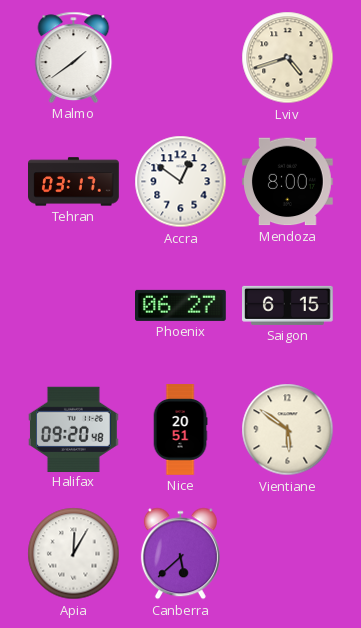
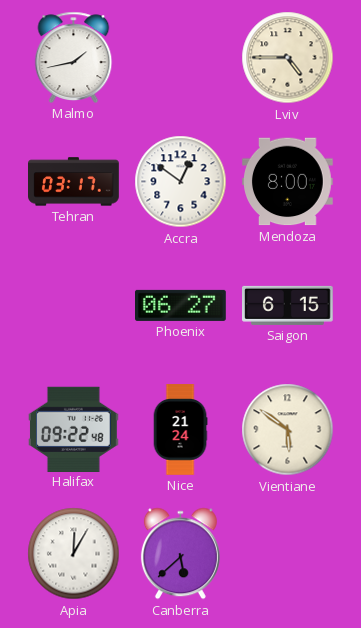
Malmo: 1:39 -> 1:43
Lviv: 4:42 -> 4:45
Halifax: 09:20 -> 09:22
Nice: 20:51 -> 21:24
